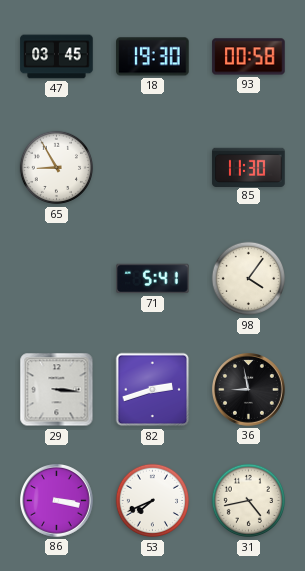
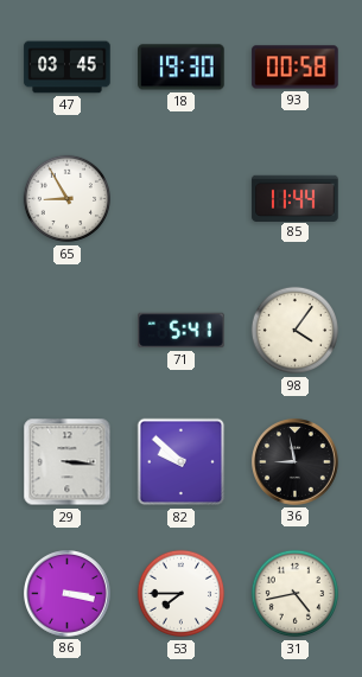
85: 11:30 -> 11:44
82: 2:42 -> 9:52
53: 7:41 -> 7:45
